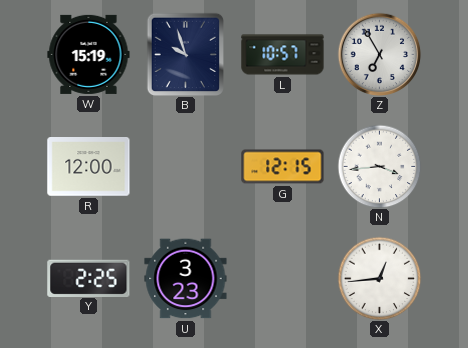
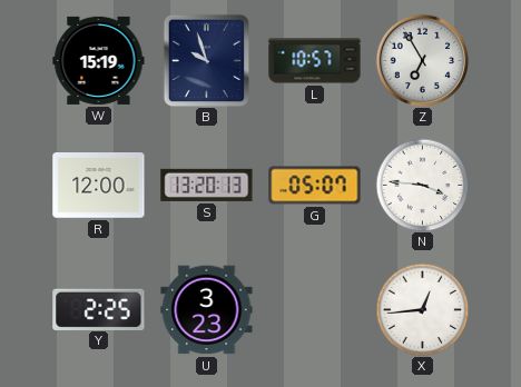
S: none -> 13:20
G: 12:15 -> 05:07
N: 3:44 -> 3:46
